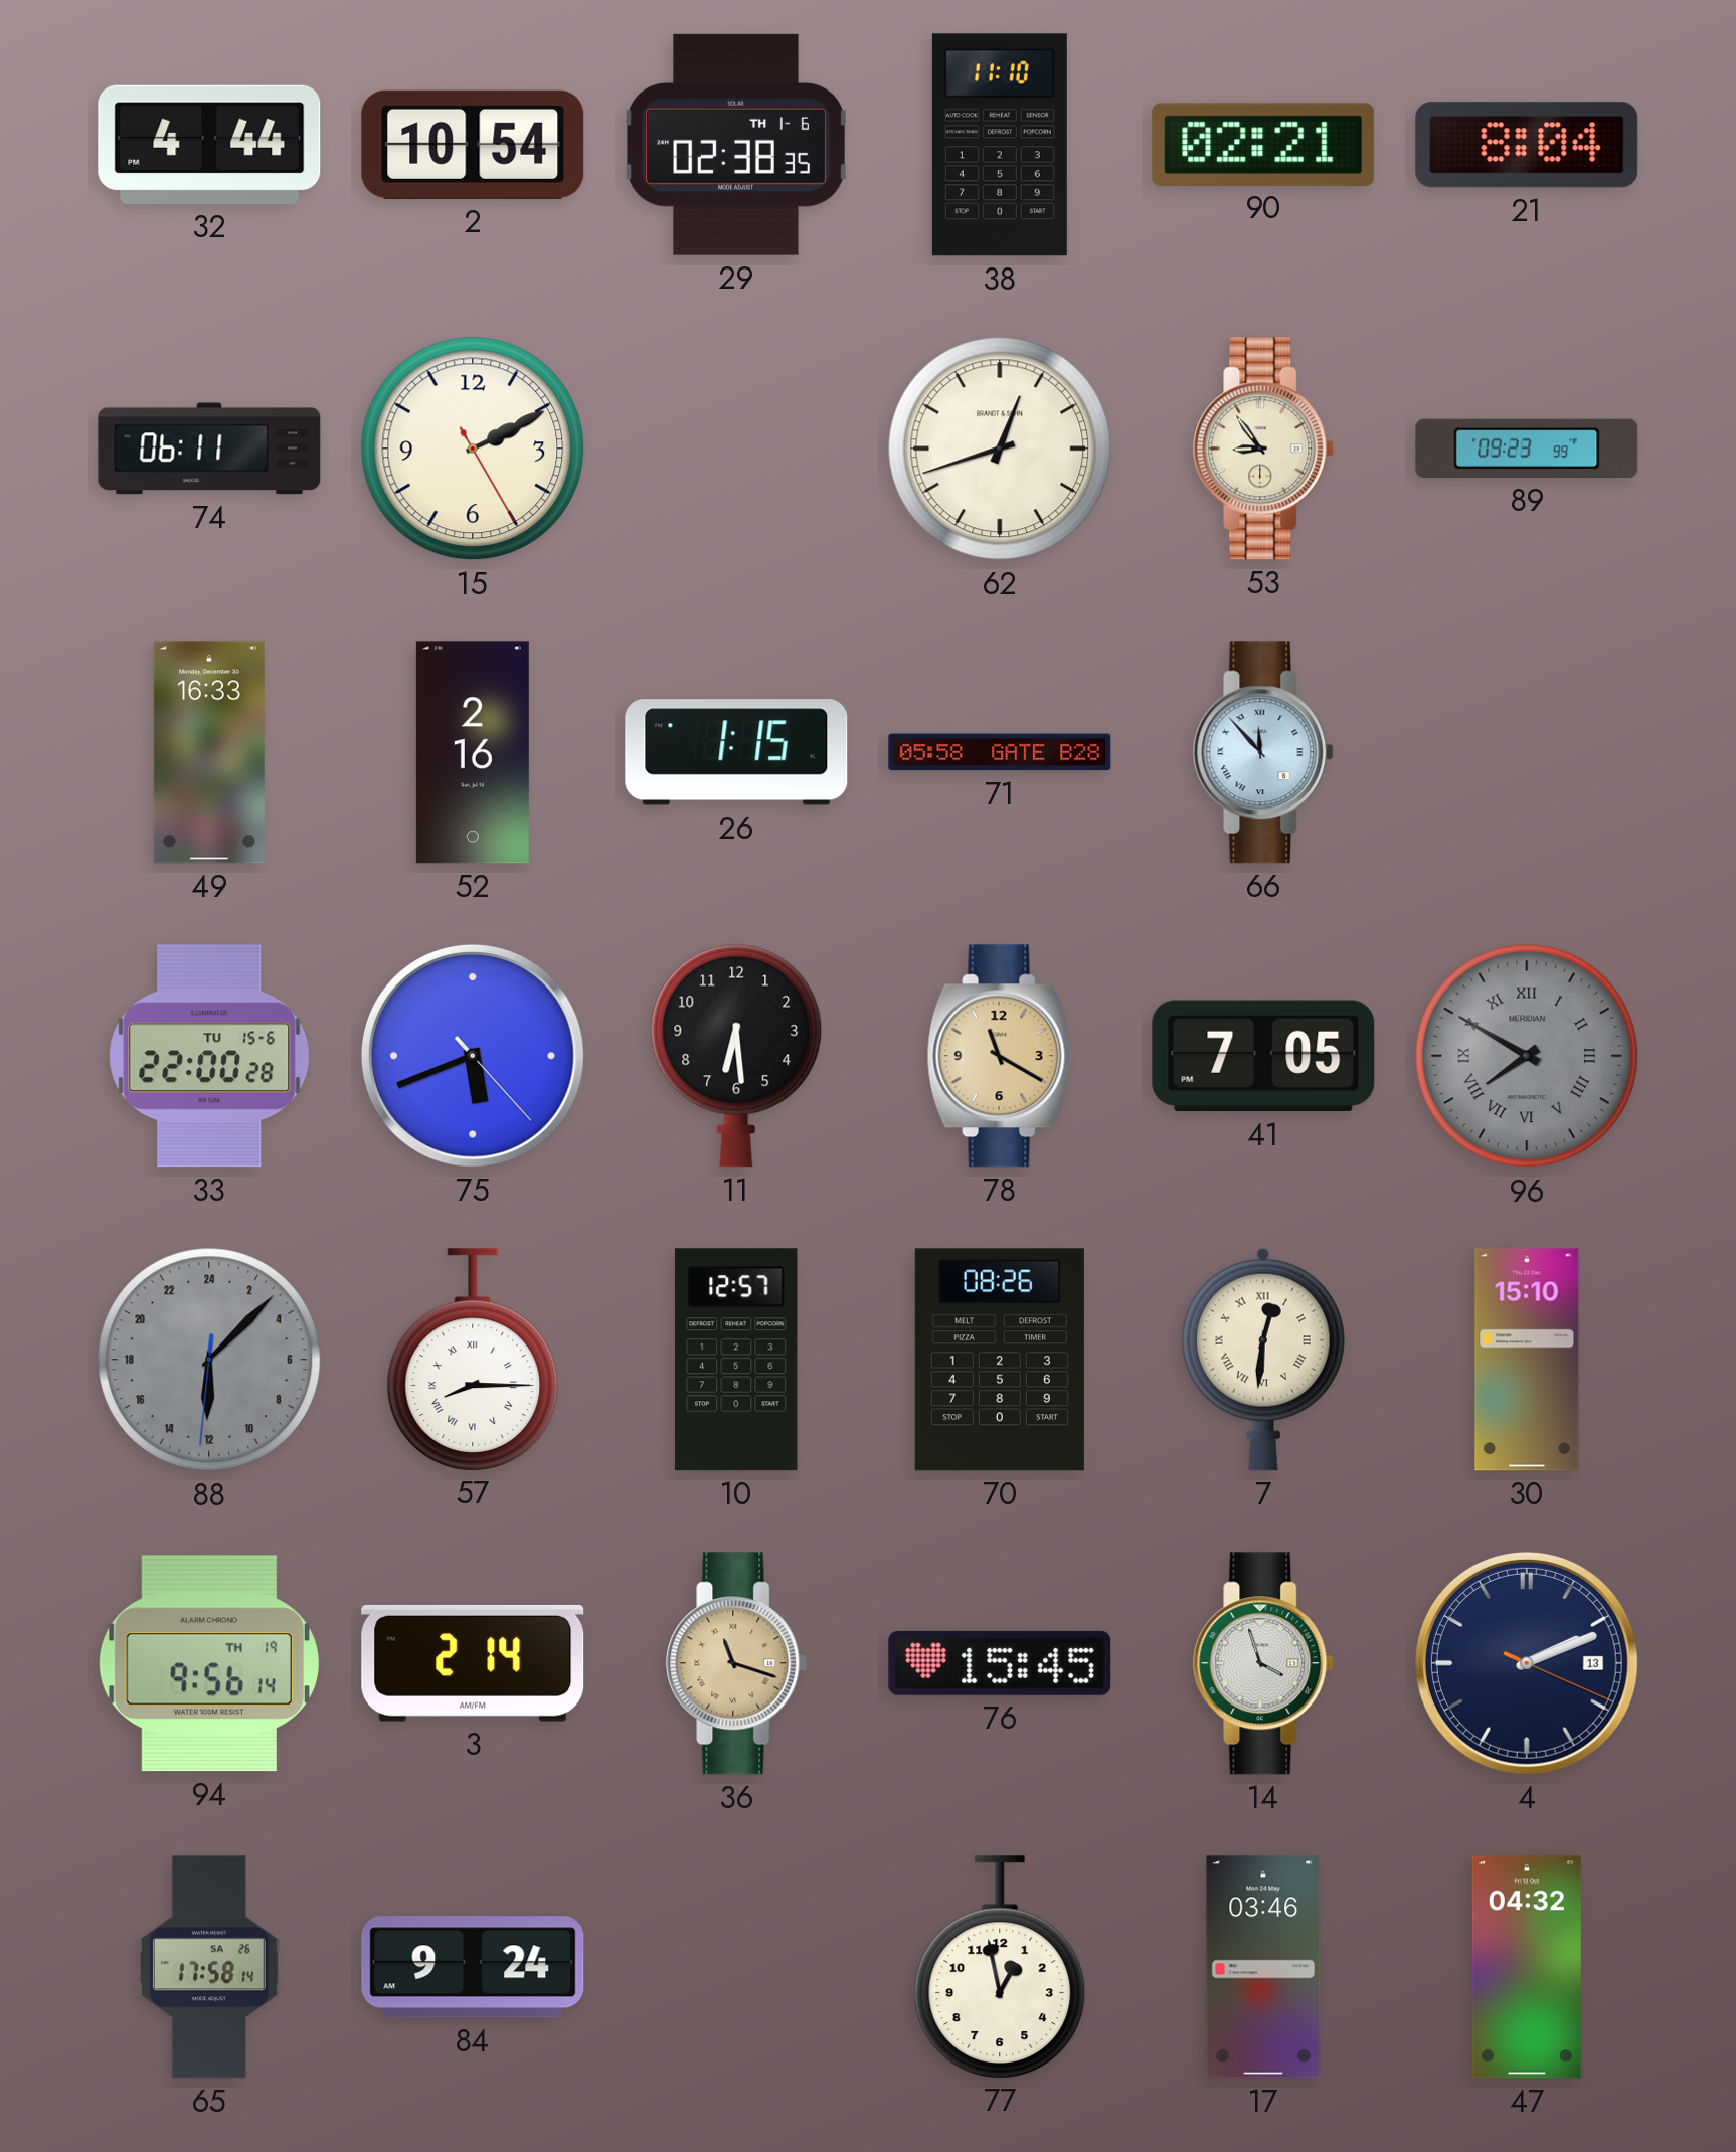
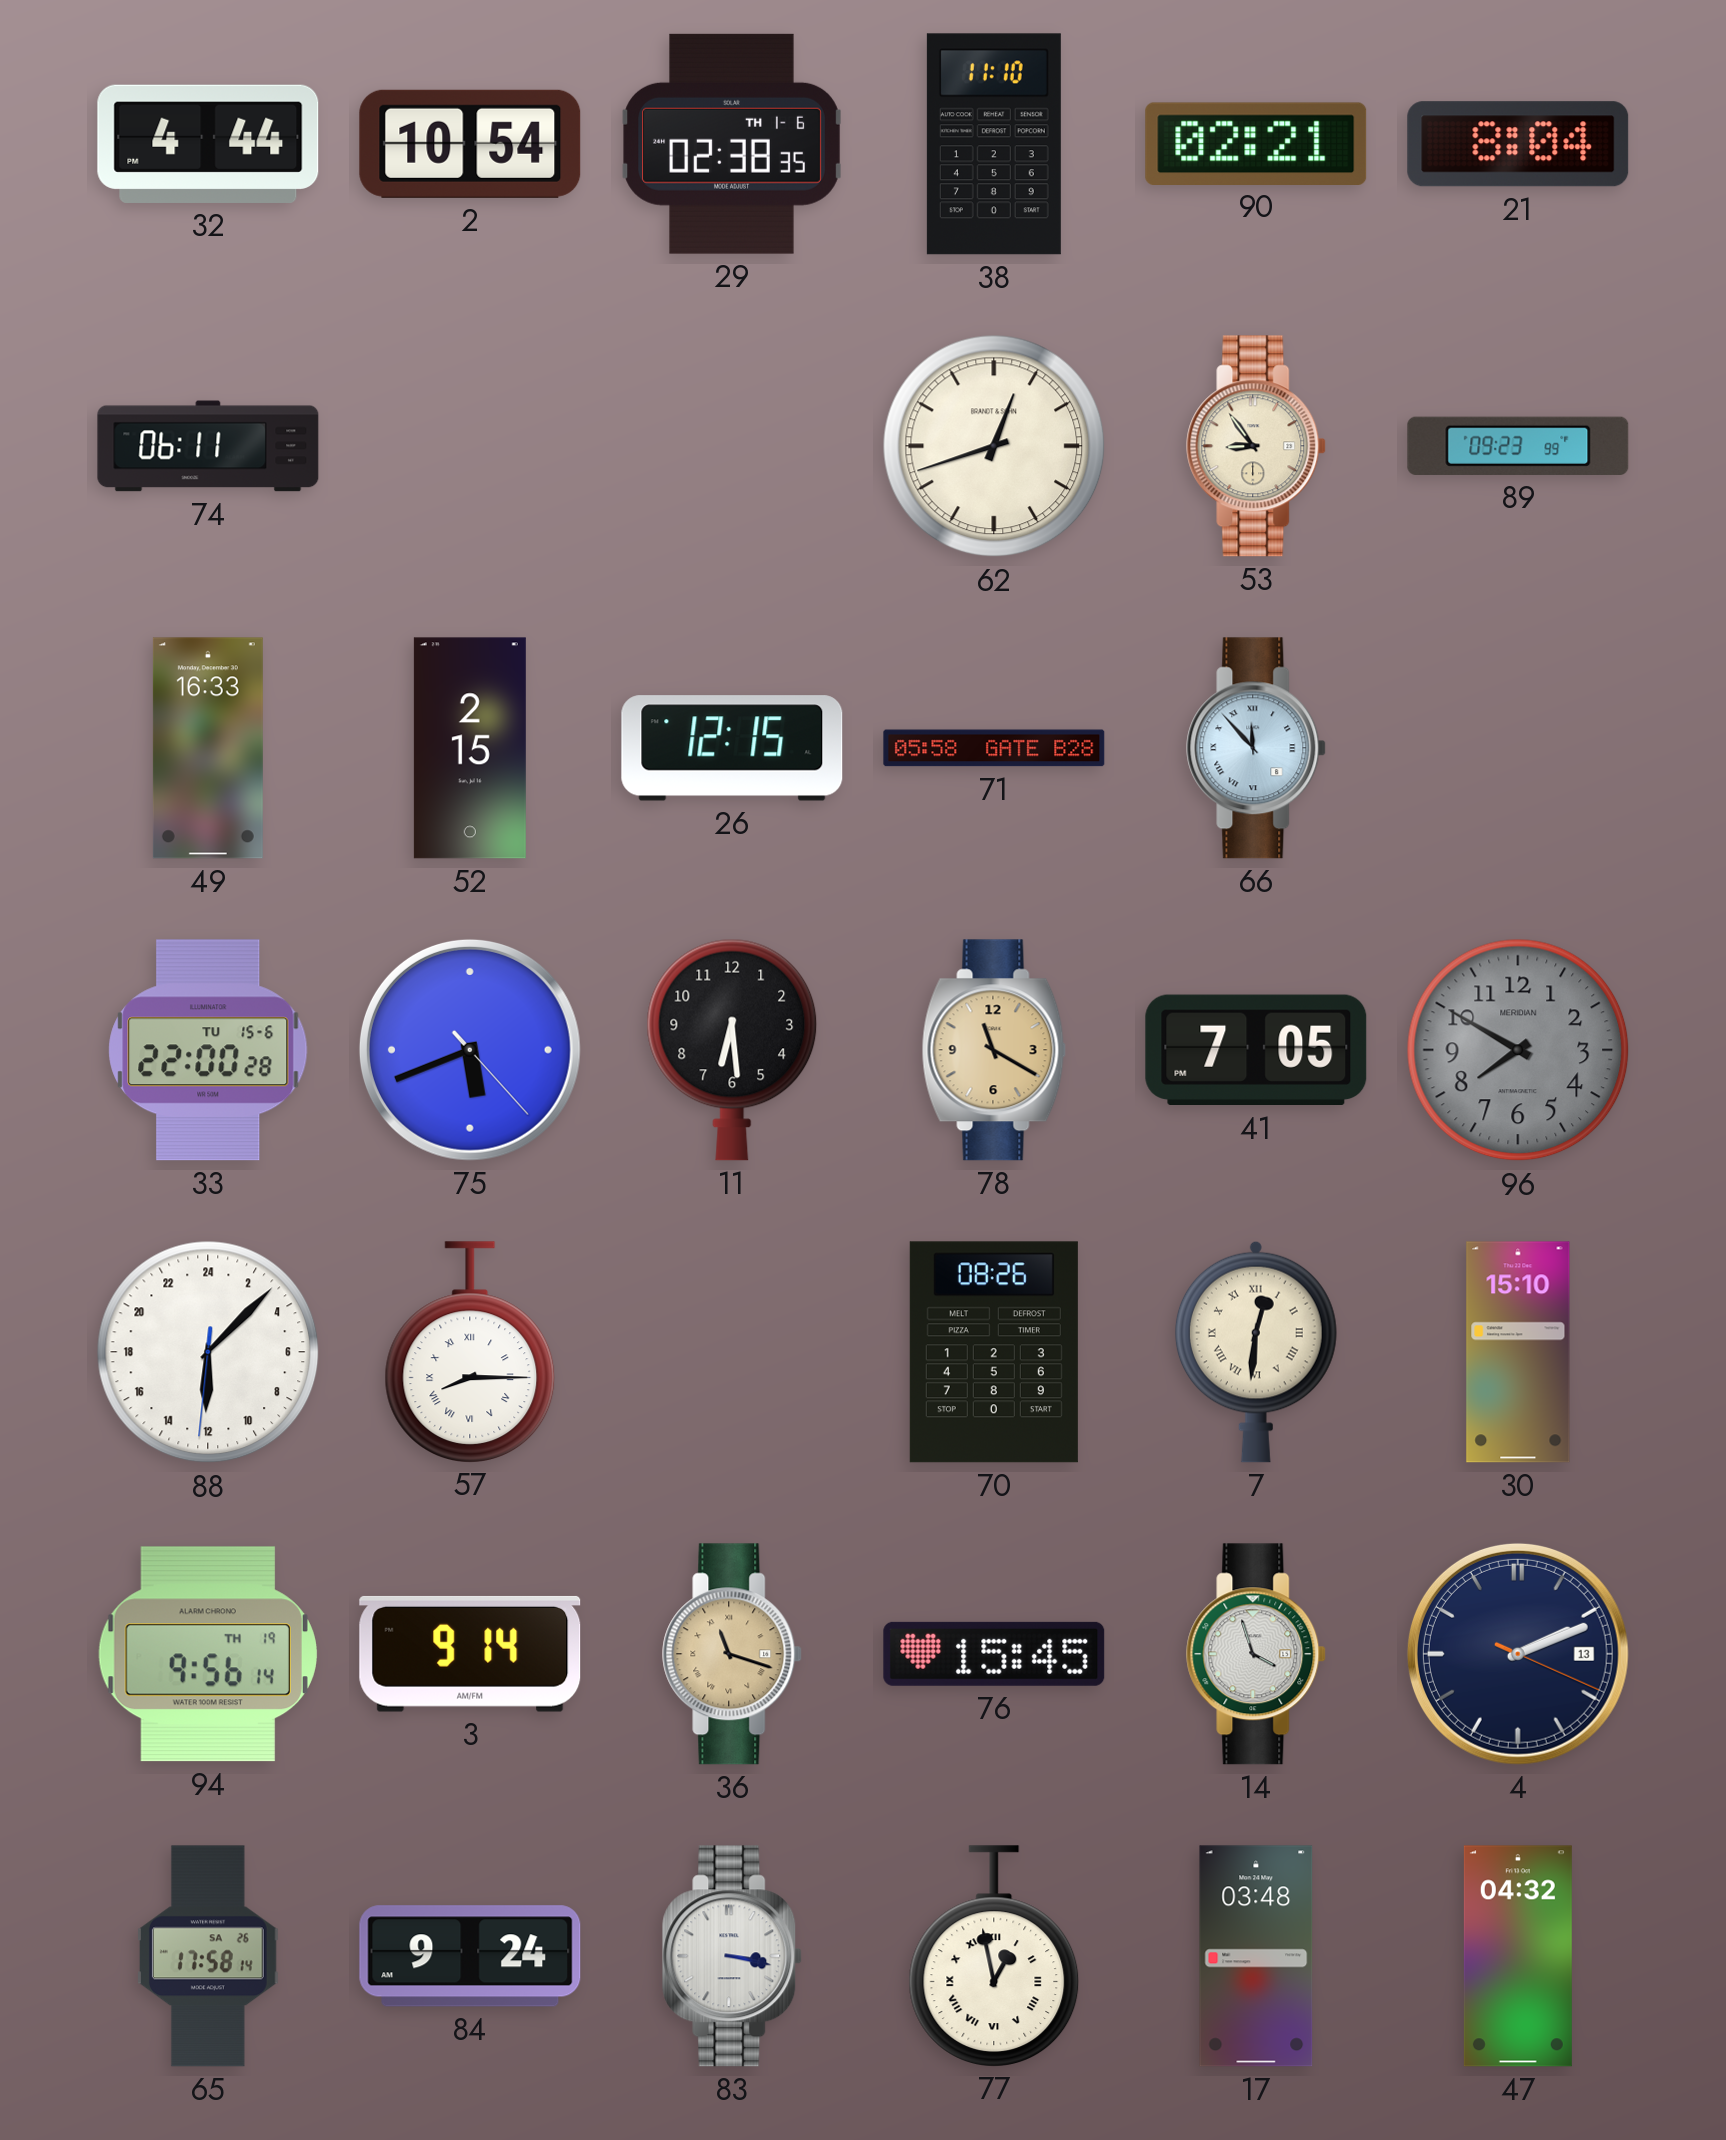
15: 2:10 -> none
52: 2:16 -> 2:15
26: 1:15 -> 12:15
96 numerals: Roman -> Arabic
88 dial: grey -> white
10: 12:57 -> none
3: 2:14 -> 9:14
83: none -> 3:17
77 numerals: Arabic -> Roman
17: 03:46 -> 03:48
